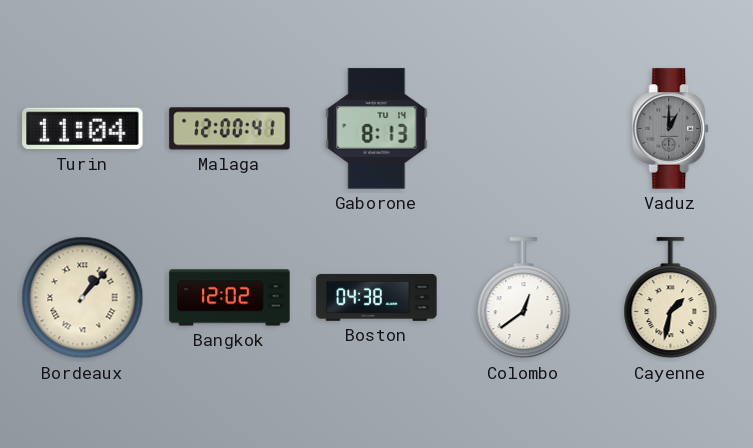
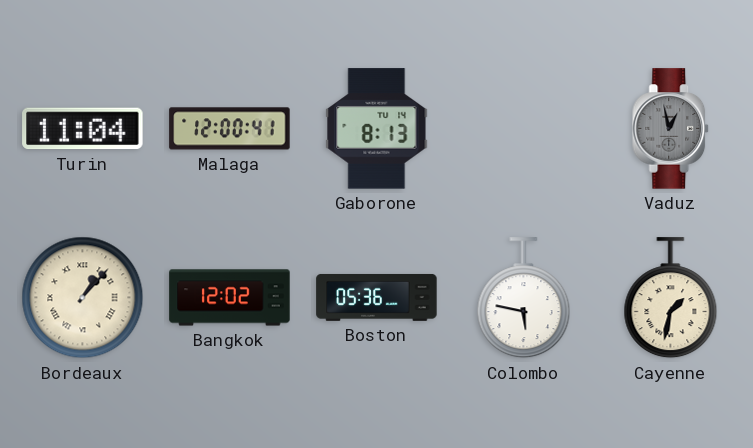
Vaduz: 1:00 -> 12:58
Boston: 04:38 -> 05:36
Colombo: 12:39 -> 5:47
